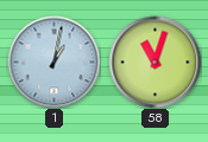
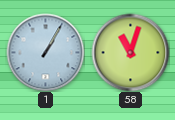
1: 1:02 -> 1:05
